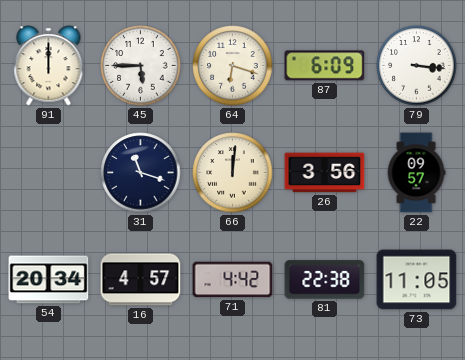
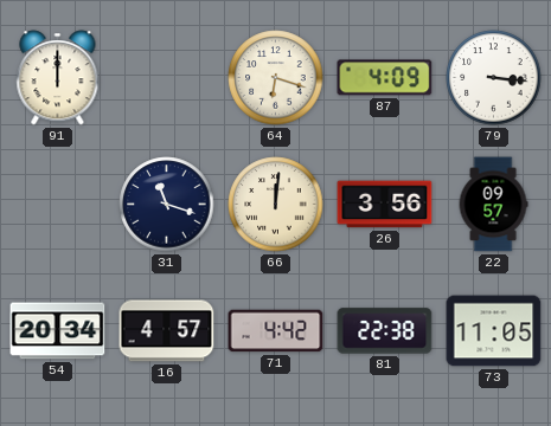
45: 5:45 -> none
87: 6:09 -> 4:09
